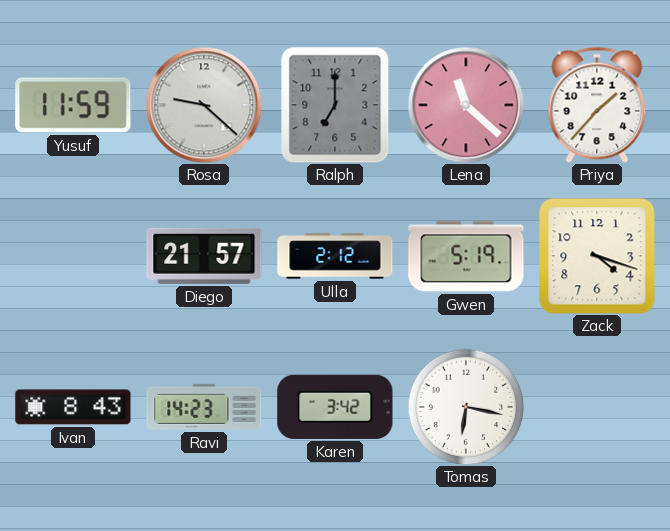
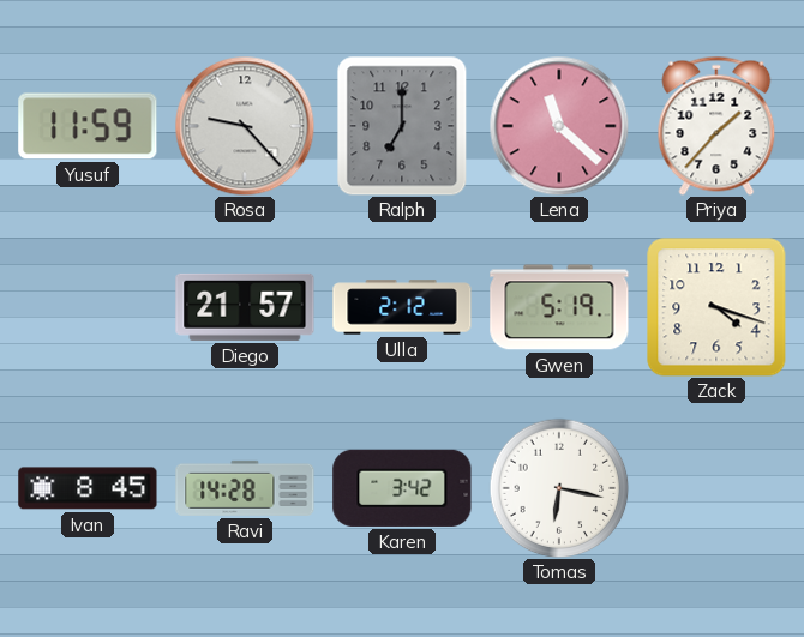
Rosa: 9:22 -> 9:23
Ivan: 8:43 -> 8:45
Ravi: 14:23 -> 14:28
